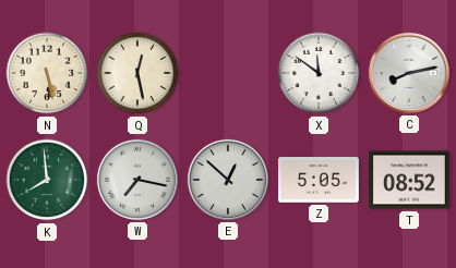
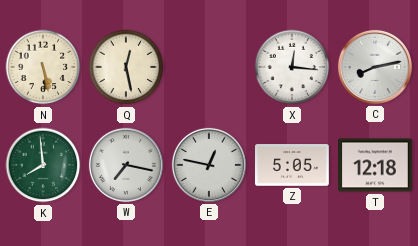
X: 11:51 -> 12:16
E: 12:52 -> 12:47
T: 08:52 -> 12:18
